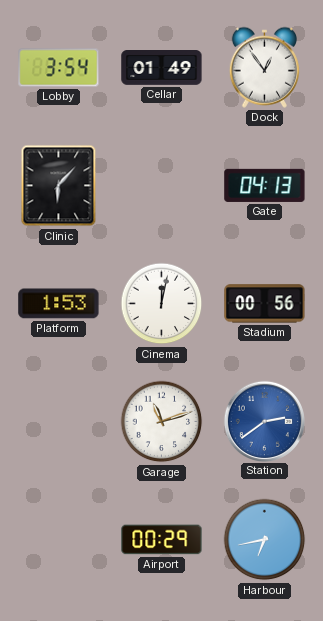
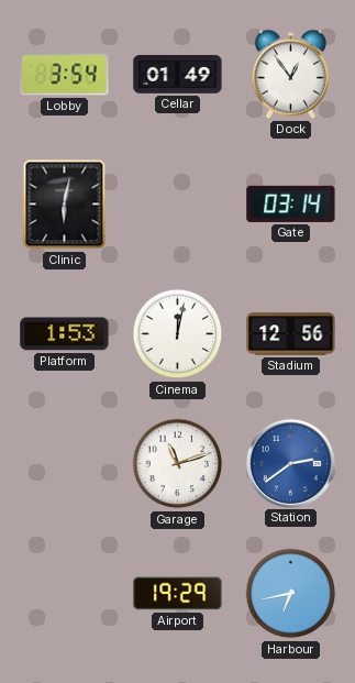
Clinic: 6:07 -> 6:02
Gate: 04:13 -> 03:14
Stadium: 00:56 -> 12:56
Airport: 00:29 -> 19:29
